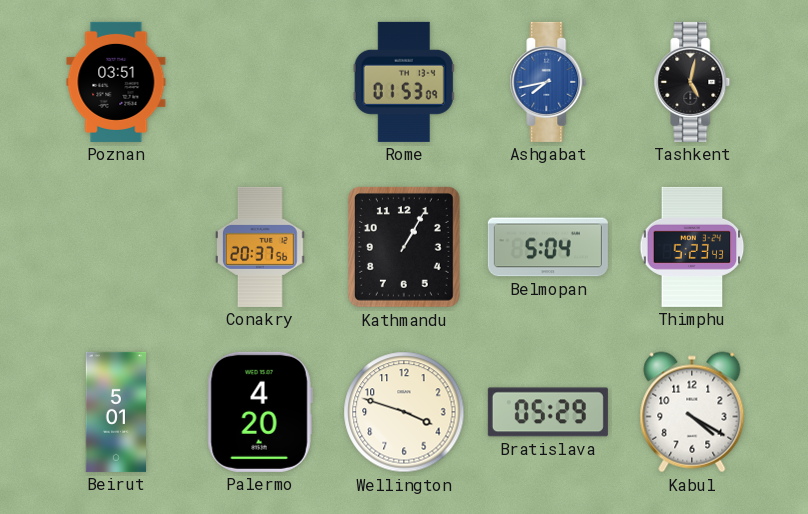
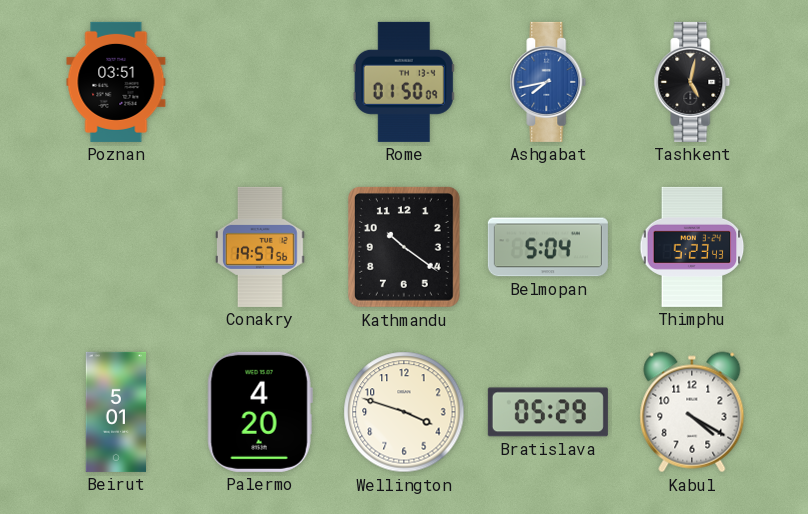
Rome: 01:53 -> 01:50
Conakry: 20:37 -> 19:57
Kathmandu: 1:05 -> 10:21
